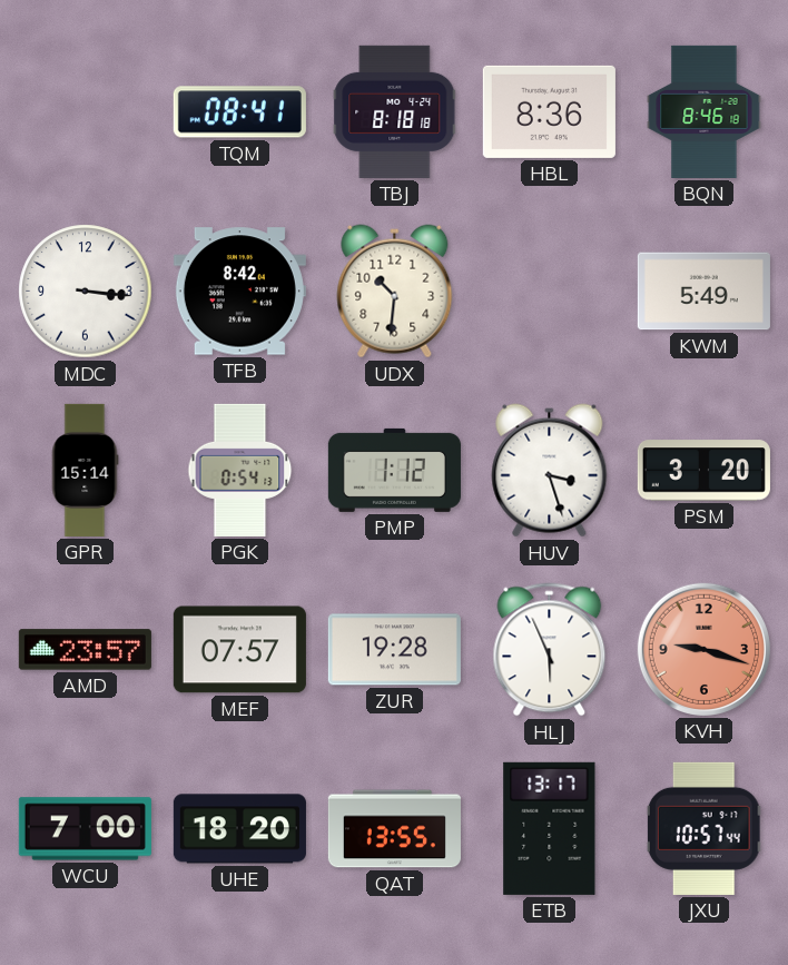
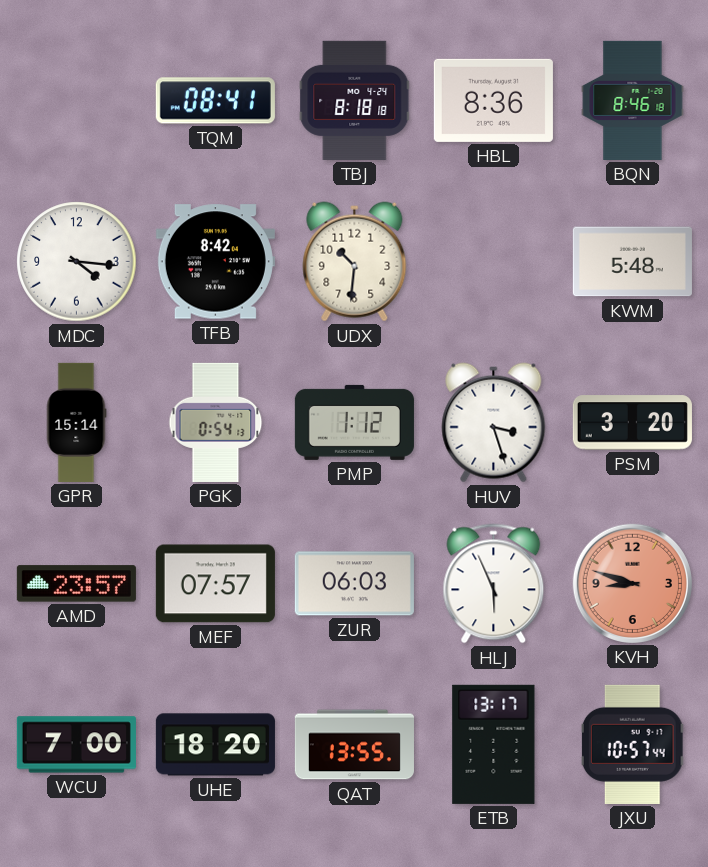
MDC: 3:16 -> 4:16
KWM: 5:49 -> 5:48
ZUR: 19:28 -> 06:03
KVH: 9:18 -> 8:48
